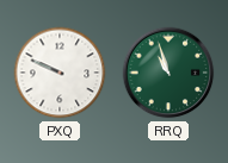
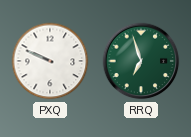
RRQ: 10:57 -> 6:57
